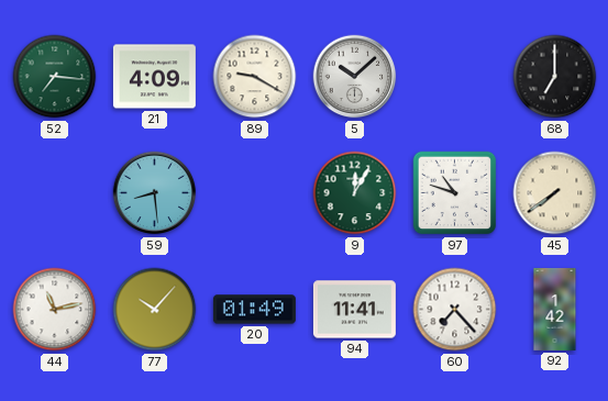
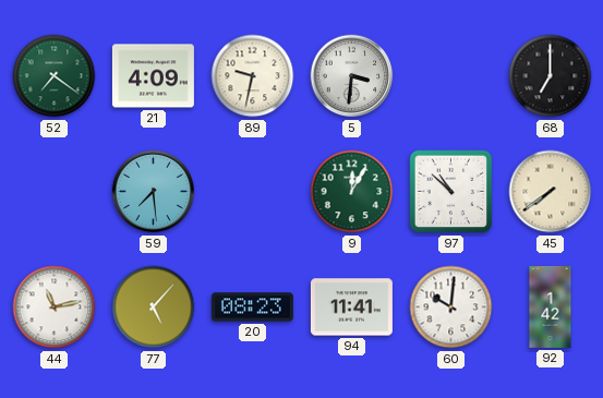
52: 7:16 -> 7:21
89: 9:20 -> 9:32
5: 10:08 -> 3:31
59: 8:29 -> 7:29
97: 10:48 -> 10:52
77: 10:07 -> 5:07
20: 01:49 -> 08:23
60: 7:23 -> 10:01
